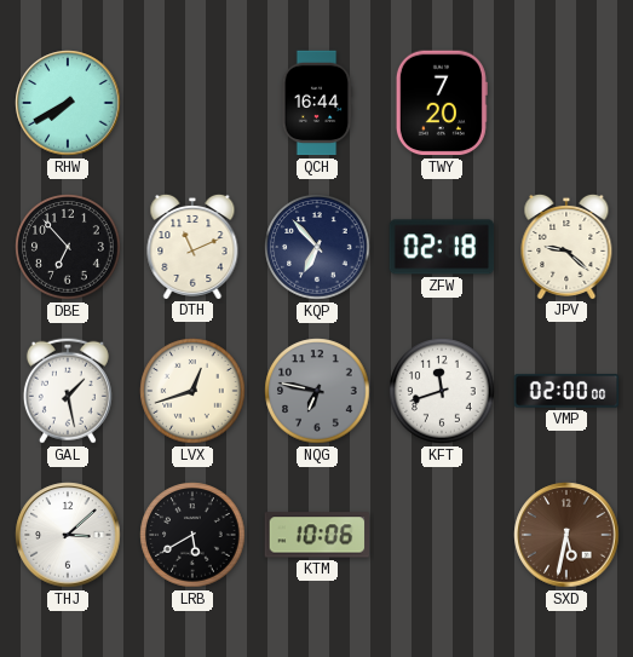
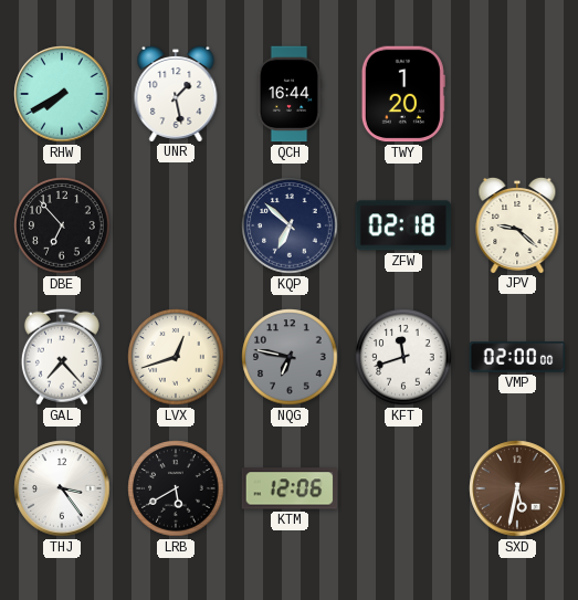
UNR: none -> 1:28
TWY: 7:20 -> 1:20
DTH: 11:11 -> none
KQP: 6:53 -> 6:52
GAL: 1:28 -> 7:23
THJ: 3:08 -> 3:24
KTM: 10:06 -> 12:06
